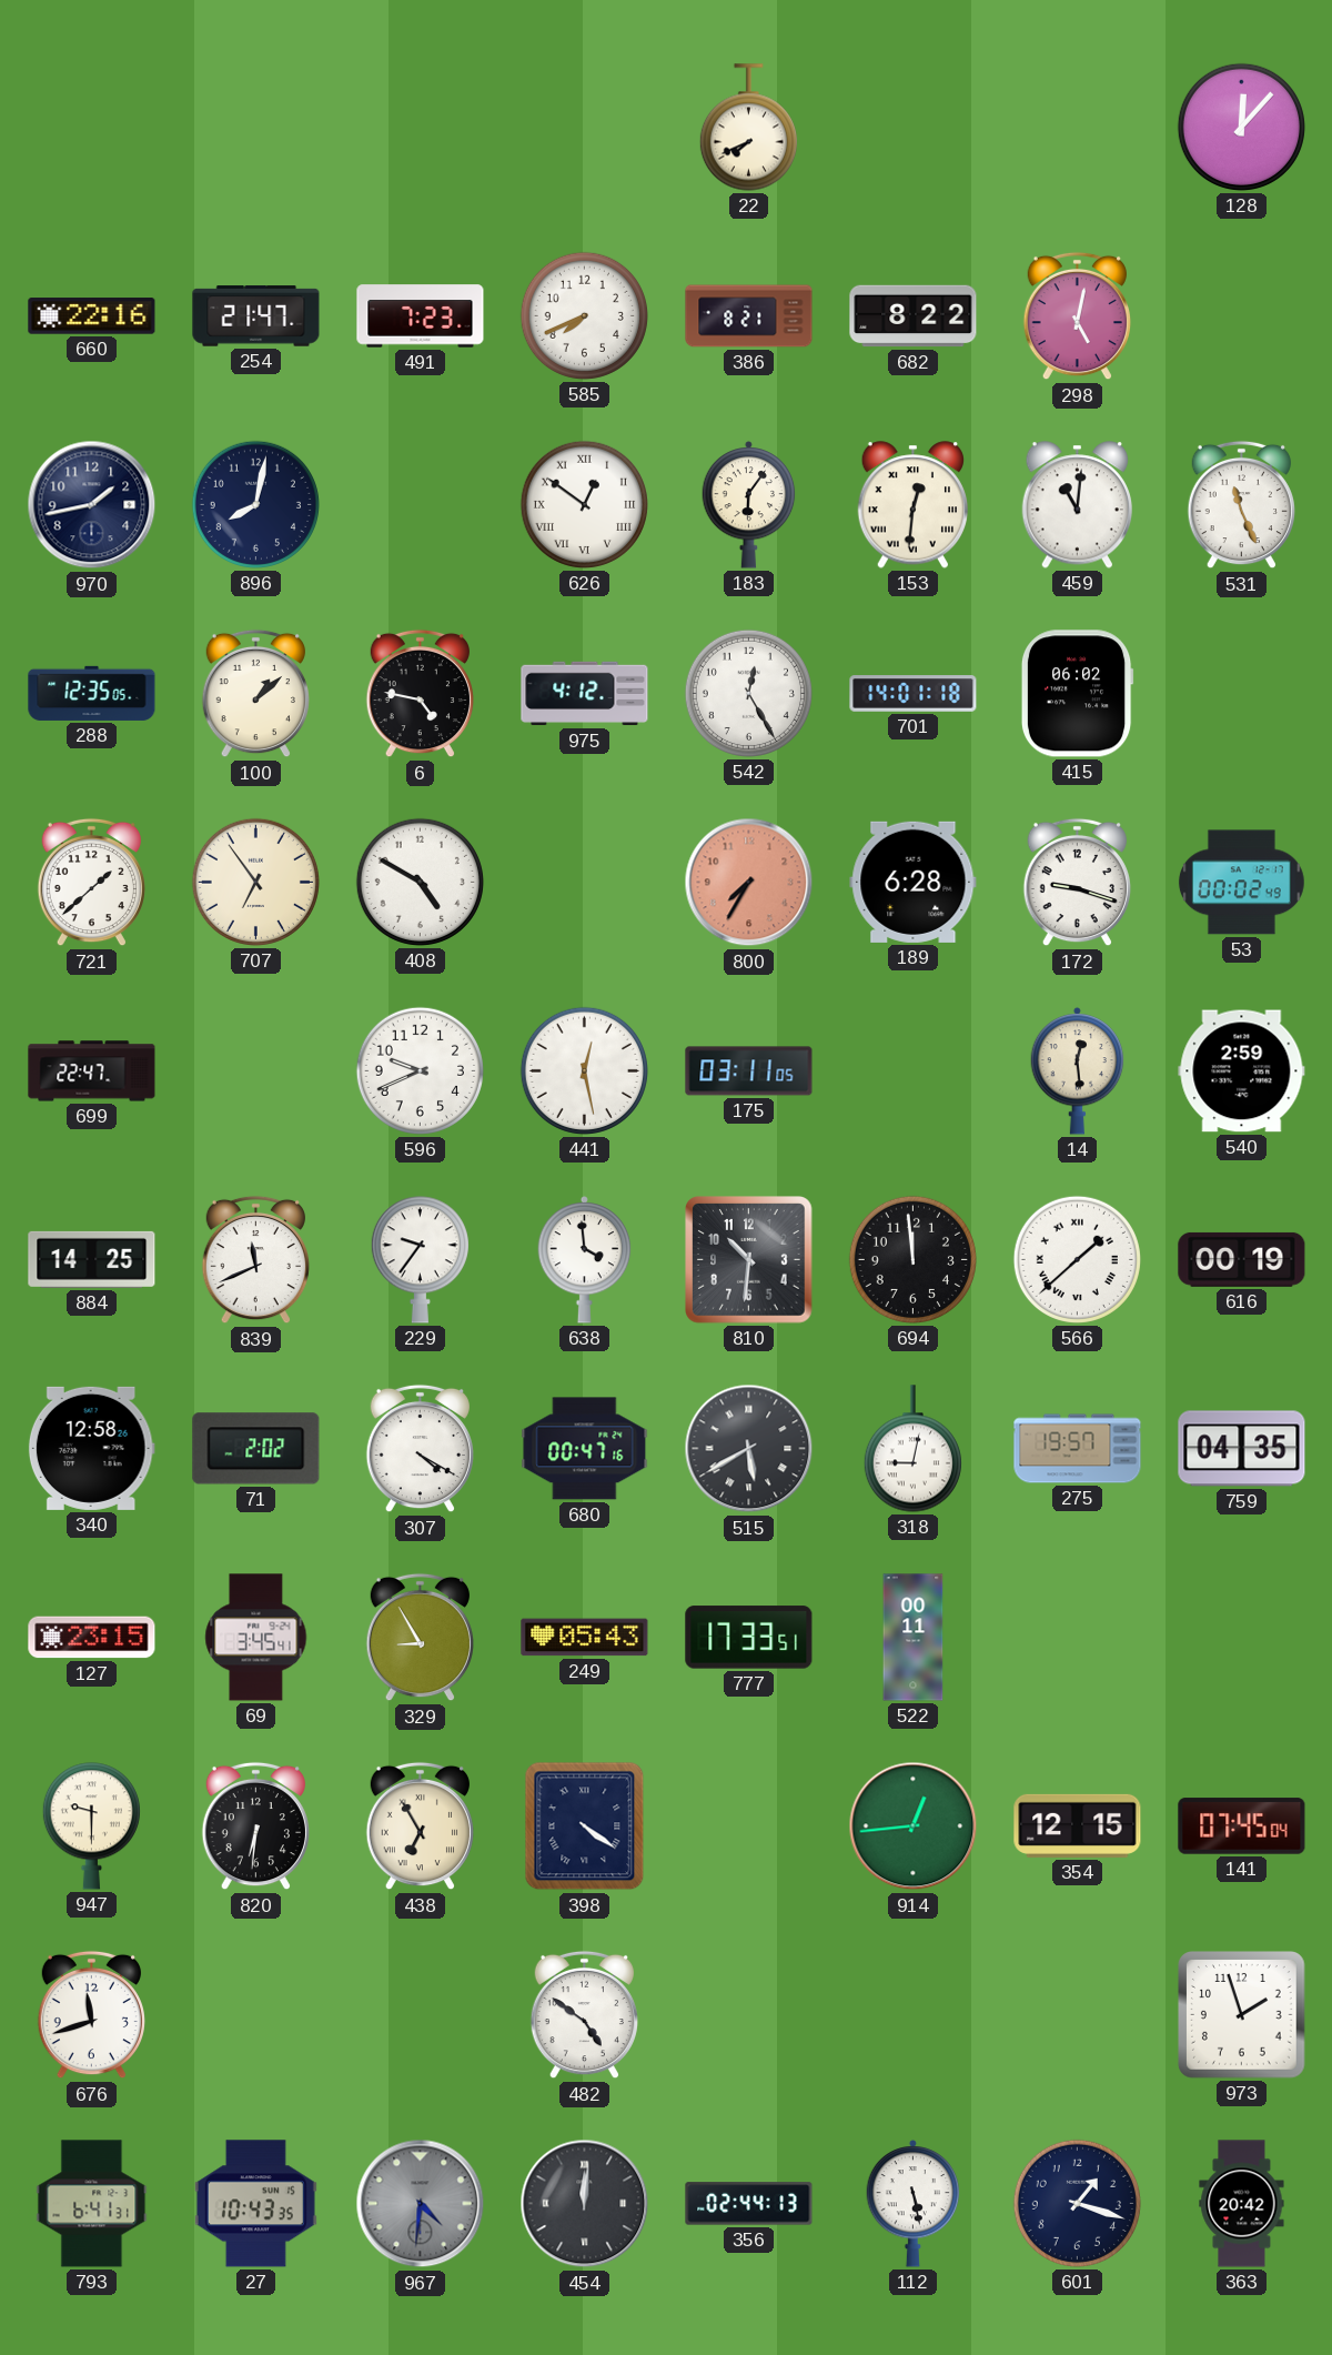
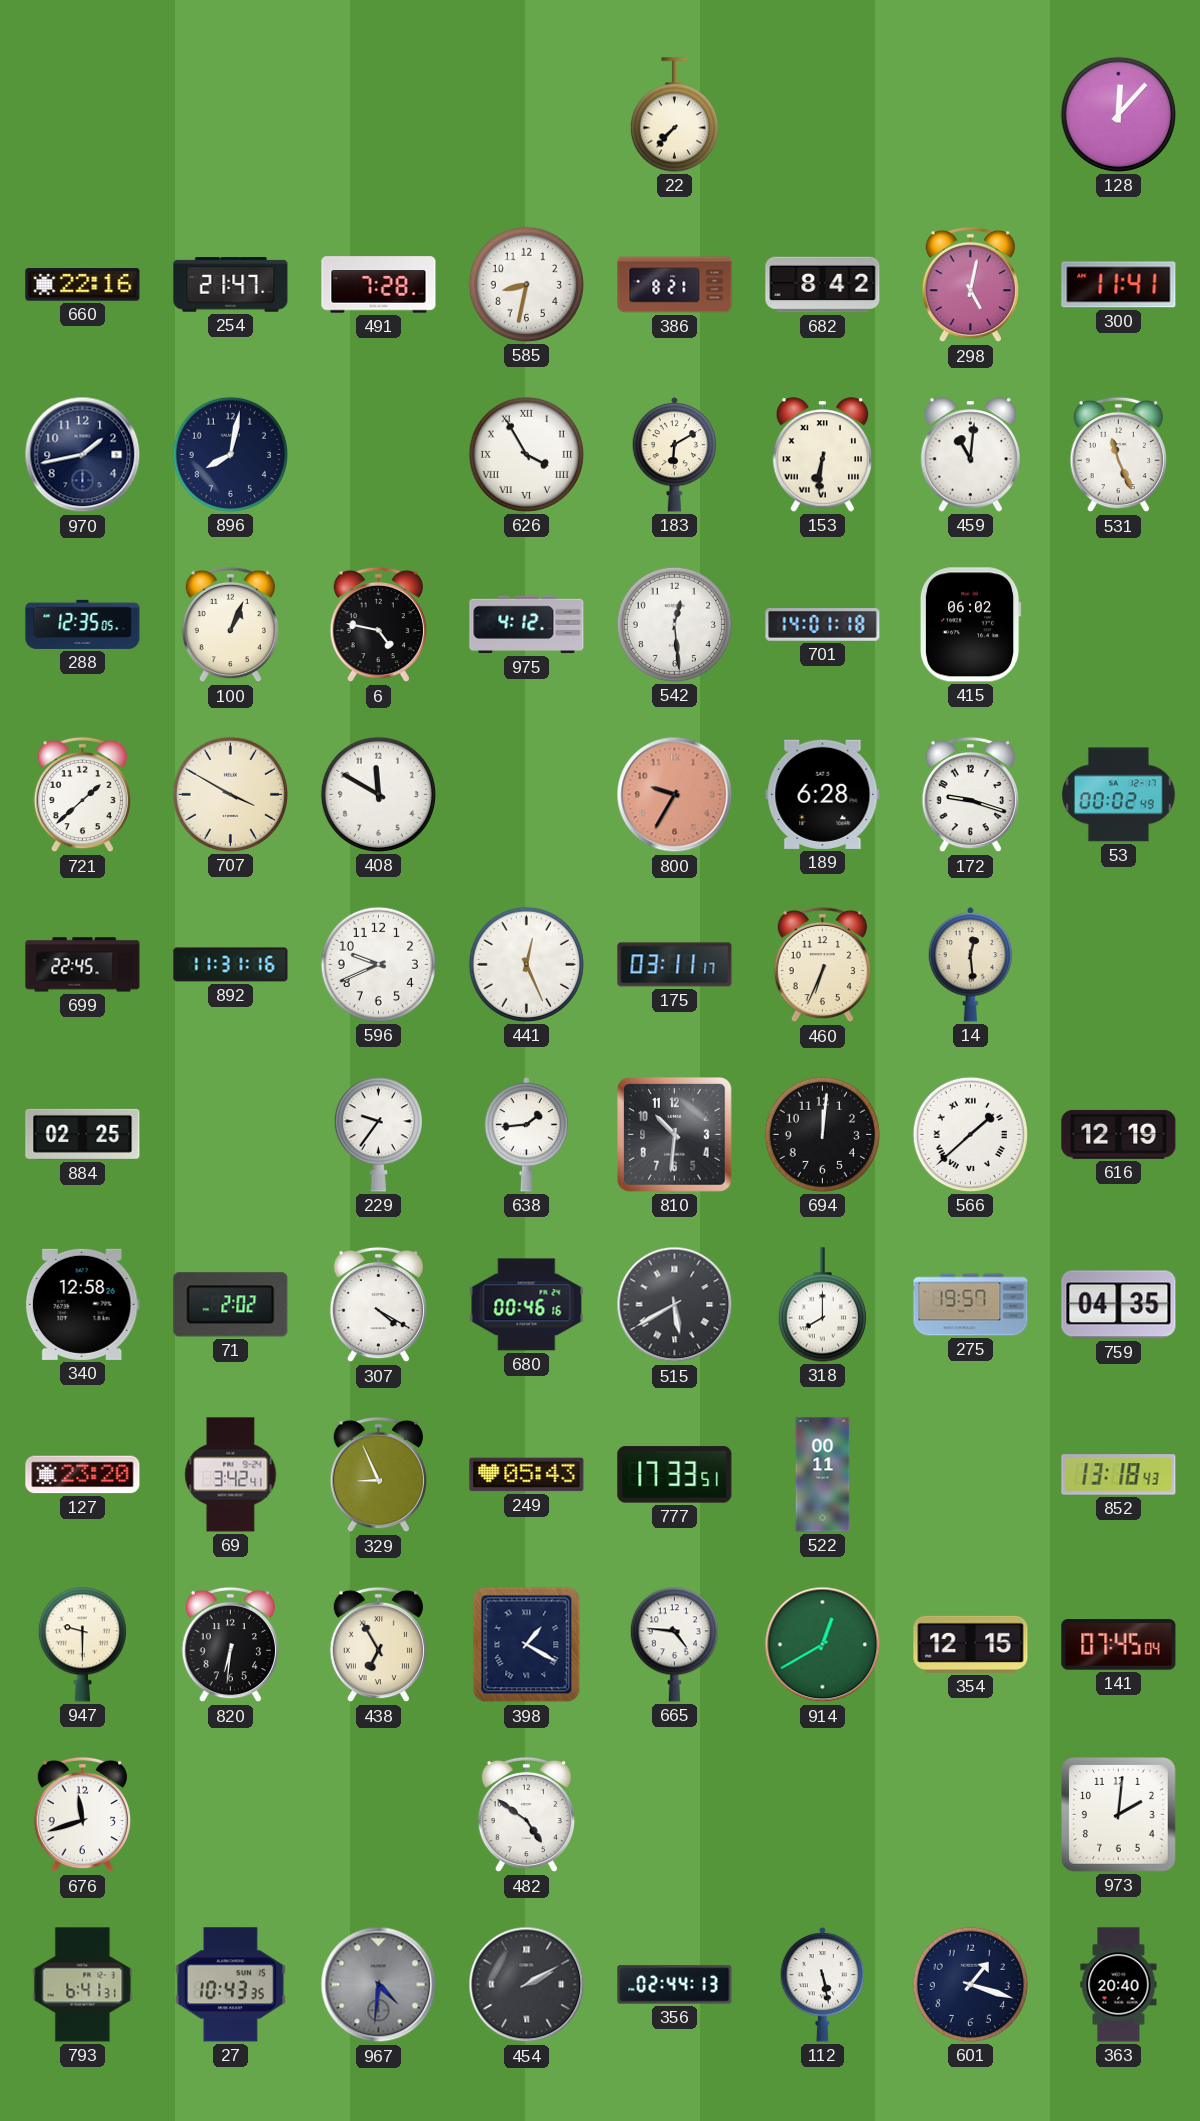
22: 7:41 -> 7:37
491: 7:23 -> 7:28
585: 7:41 -> 8:32
682: 8:22 -> 8:42
300: none -> 11:41
626: 12:51 -> 3:55
183: 6:06 -> 6:10
153: 12:31 -> 6:31
100: 1:08 -> 1:04
542: 12:25 -> 12:29
707: 6:54 -> 3:50
408: 4:50 -> 11:50
800: 7:35 -> 9:35
699: 22:47 -> 22:45
892: none -> 11:31
441: 12:28 -> 12:26
175: 03:11:05 -> 03:11:17
460: none -> 6:34
540: 2:59 -> none
884: 14:25 -> 02:25
839: 11:41 -> none
638: 3:59 -> 1:44
694: 11:59 -> 12:01
616: 00:19 -> 12:19
680: 00:47 -> 00:46
318: 9:02 -> 8:00
127: 23:15 -> 23:20
69: 3:45 -> 3:42
329: 8:55 -> 8:56
852: none -> 13:18
398: 4:21 -> 1:20
665: none -> 4:46
914: 12:44 -> 12:40
973: 1:57 -> 2:01
454: 12:01 -> 2:10
363: 20:42 -> 20:40
